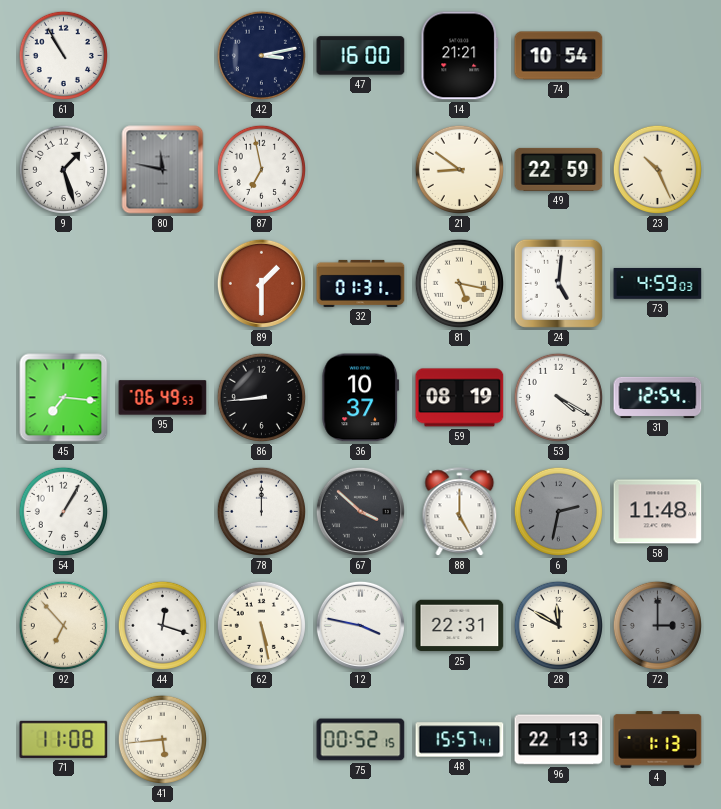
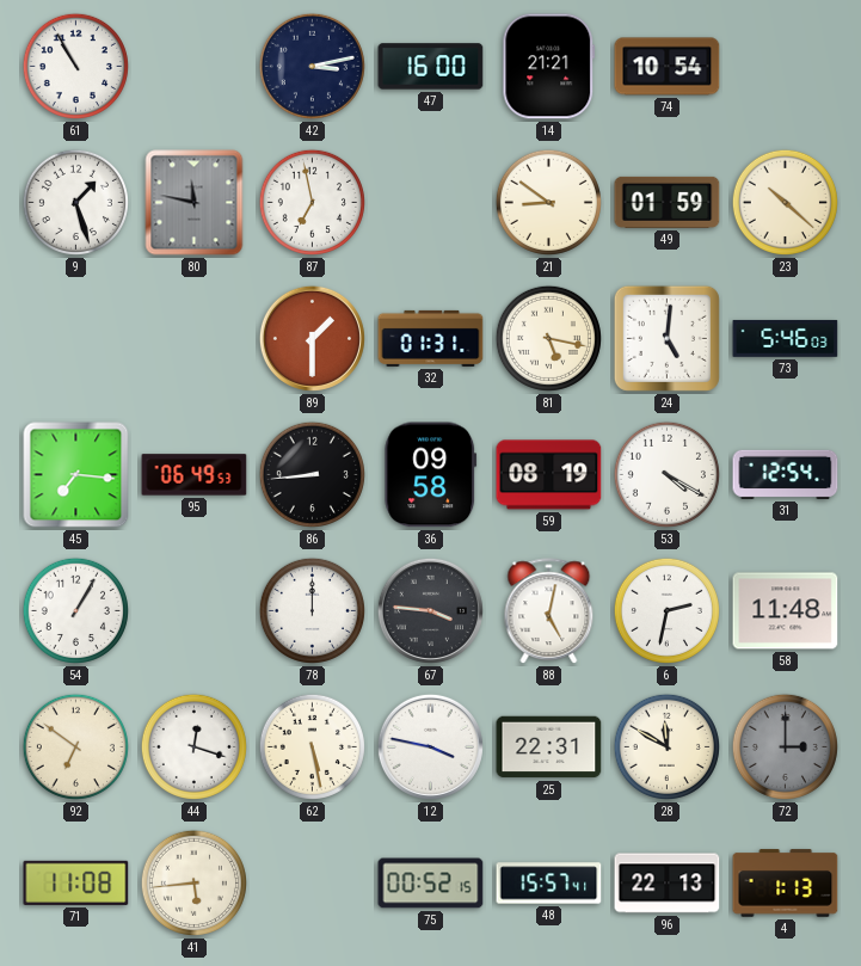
49: 22:59 -> 01:59
23: 10:26 -> 10:22
73: 4:59 -> 5:46
36: 10:37 -> 09:58
67: 3:52 -> 3:46
88: 5:00 -> 5:02
6 dial: grey -> white
92: 6:53 -> 6:51
